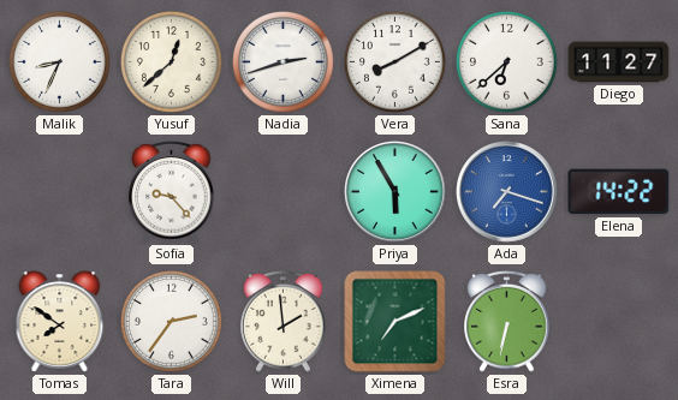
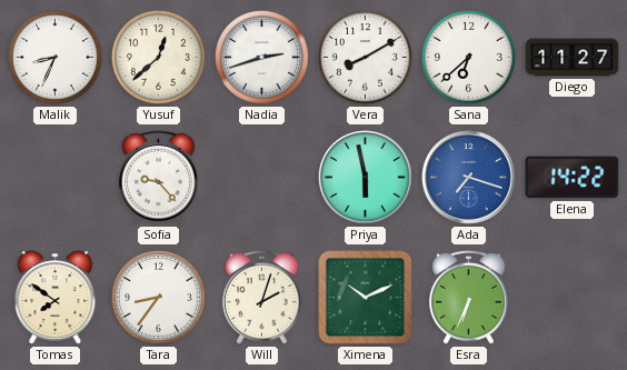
Priya: 5:55 -> 5:58
Tara: 2:36 -> 8:36
Will: 1:59 -> 2:03
Ximena: 7:11 -> 10:11
Esra: 6:32 -> 6:34
